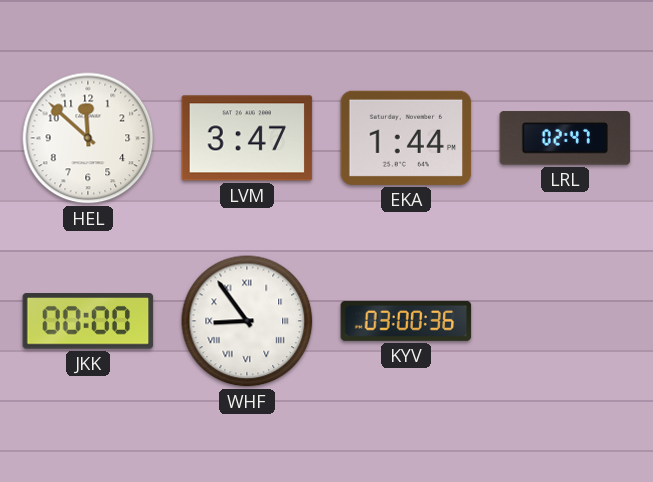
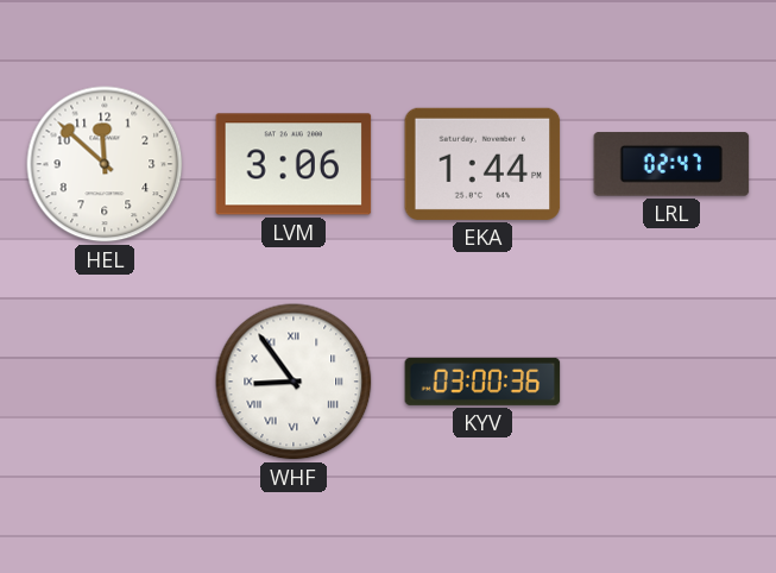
LVM: 3:47 -> 3:06
JKK: 00:00 -> none
